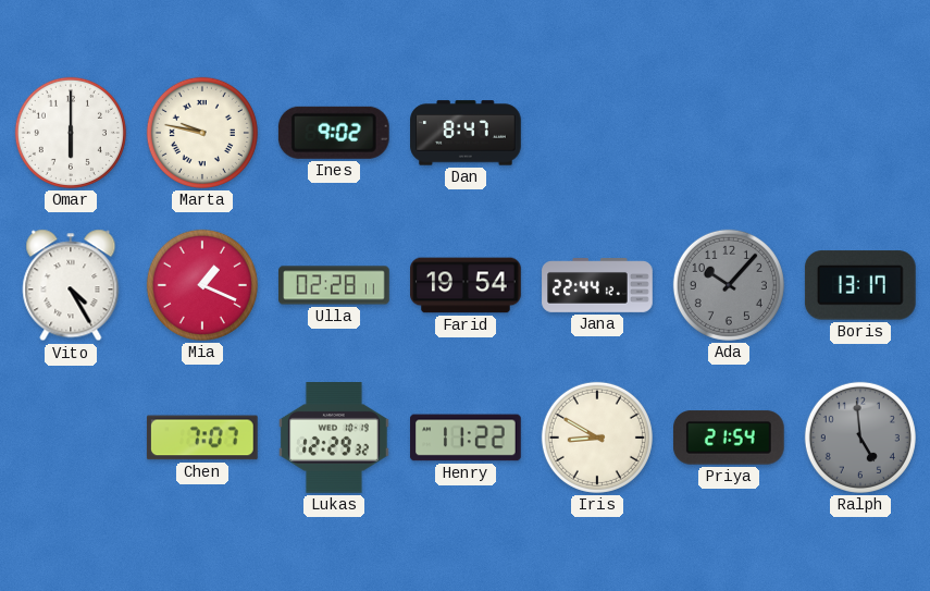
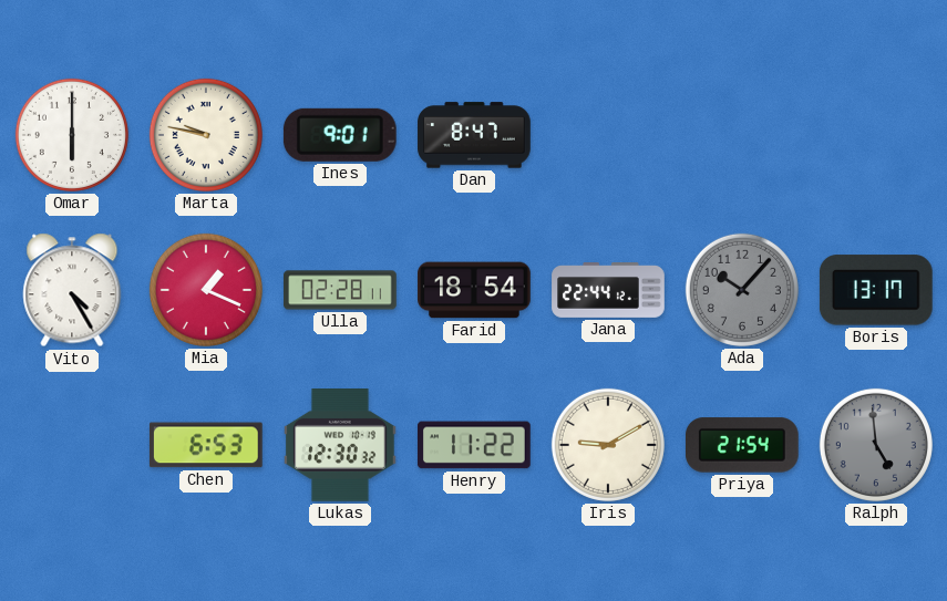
Ines: 9:02 -> 9:01
Farid: 19:54 -> 18:54
Chen: 7:07 -> 6:53
Lukas: 12:29 -> 12:30
Iris: 8:50 -> 9:10
